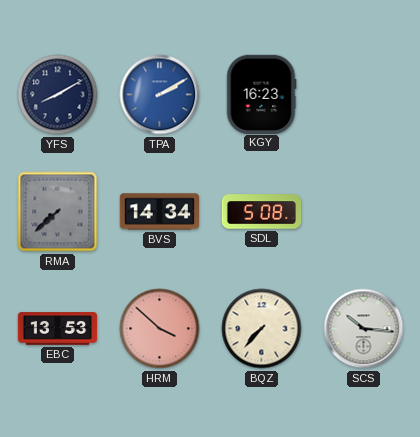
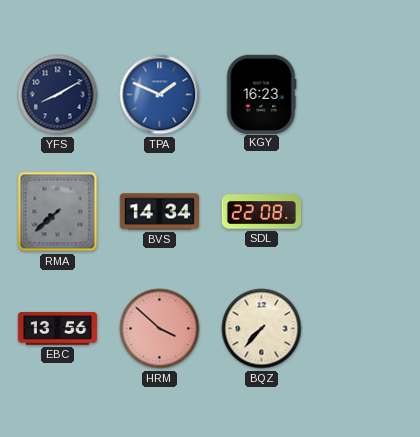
TPA: 2:10 -> 1:49
SDL: 5:08 -> 22:08
EBC: 13:53 -> 13:56
SCS: 10:16 -> none
